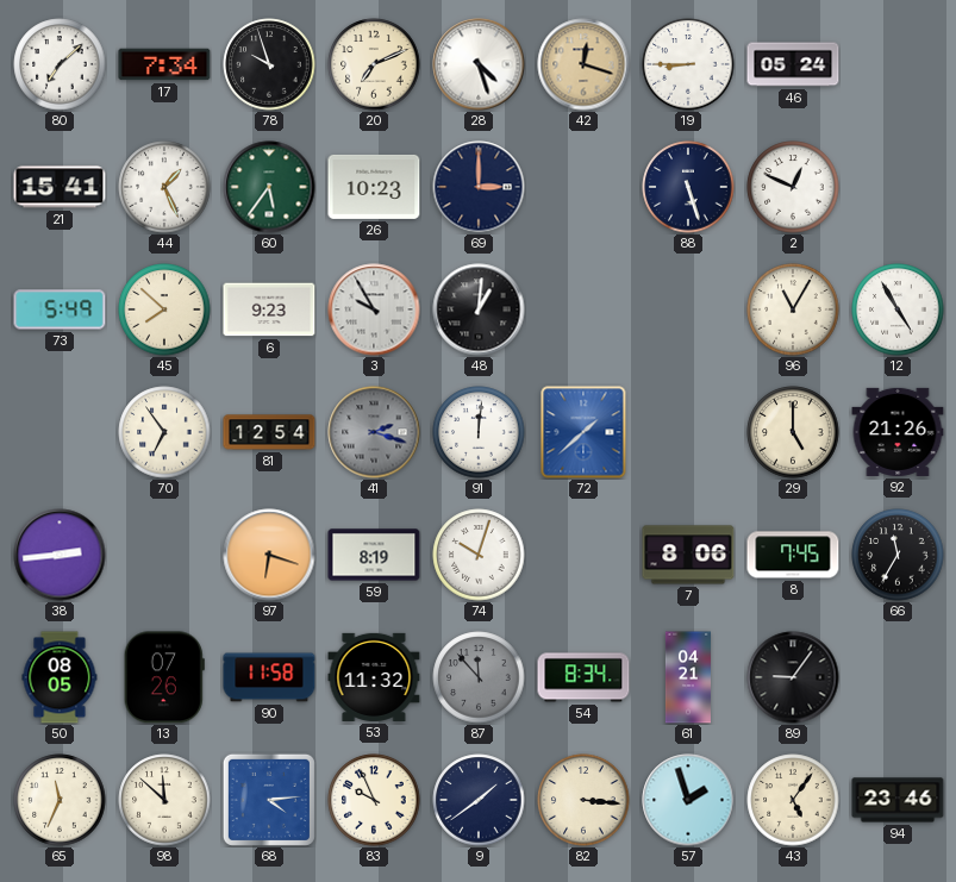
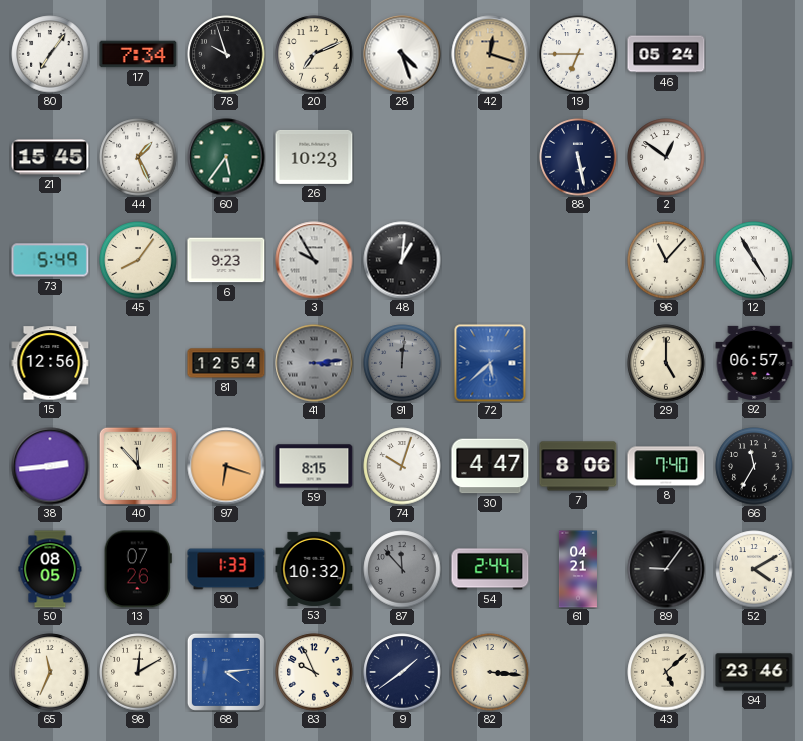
80: 7:08 -> 7:06
19: 8:45 -> 6:45
21: 15:41 -> 15:45
69: 3:00 -> none
88: 5:27 -> 5:28
2: 12:49 -> 12:51
45: 7:52 -> 8:06
96: 11:05 -> 11:07
15: none -> 12:56
70: 6:54 -> none
41: 2:18 -> 3:14
91 dial: white -> grey
72: 1:38 -> 5:38
92: 21:26 -> 06:57
40: none -> 11:53
59: 8:19 -> 8:15
30: none -> 4:47
8: 7:45 -> 7:40
90: 11:58 -> 1:33
53: 11:32 -> 10:32
54: 8:34 -> 2:44
52: none -> 4:10
98: 11:52 -> 12:10
57: 1:57 -> none
43: 5:06 -> 5:08
